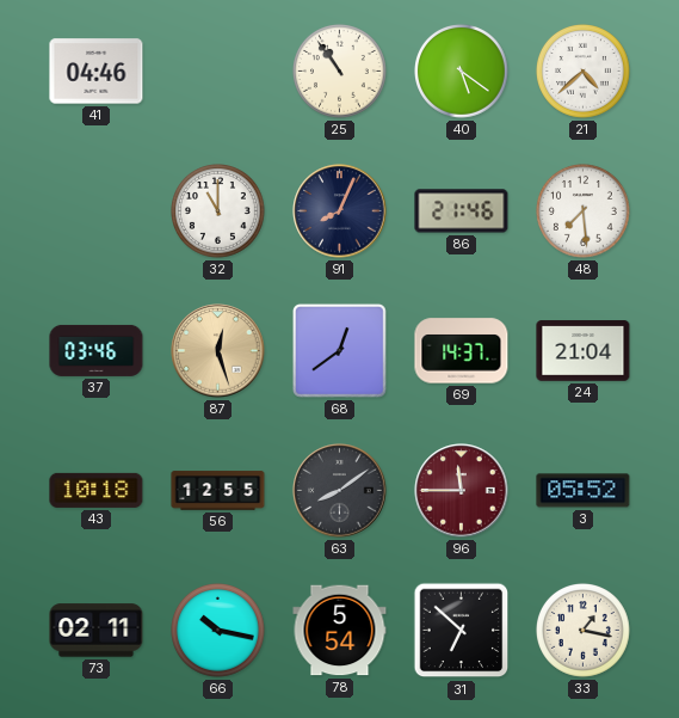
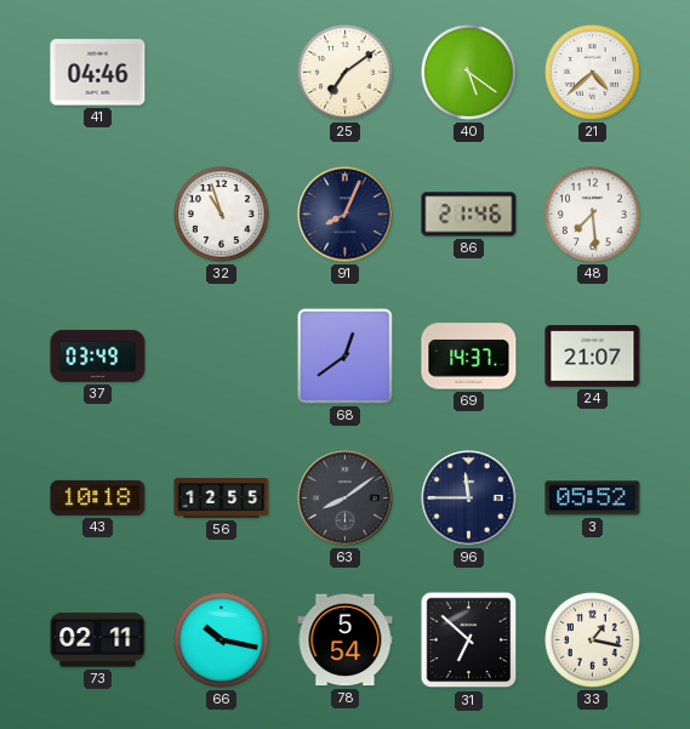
25: 10:54 -> 7:09
32: 11:00 -> 10:57
37: 03:46 -> 03:49
87: 12:27 -> none
24: 21:04 -> 21:07
96 dial: burgundy -> navy
